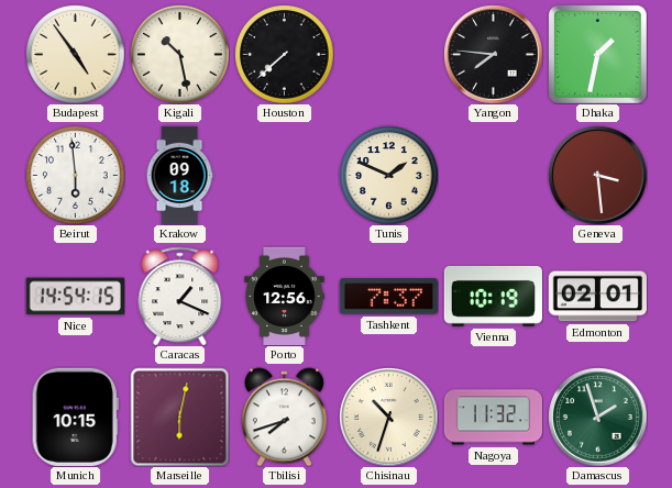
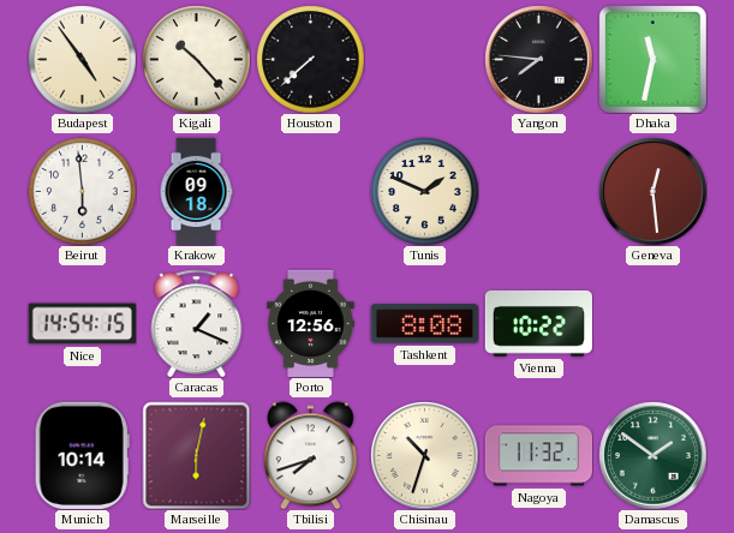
Kigali: 10:28 -> 10:23
Dhaka: 1:32 -> 11:32
Geneva: 3:29 -> 12:29
Tashkent: 7:37 -> 8:08
Vienna: 10:19 -> 10:22
Edmonton: 02:01 -> none
Munich: 10:15 -> 10:14
Damascus: 1:57 -> 1:51
